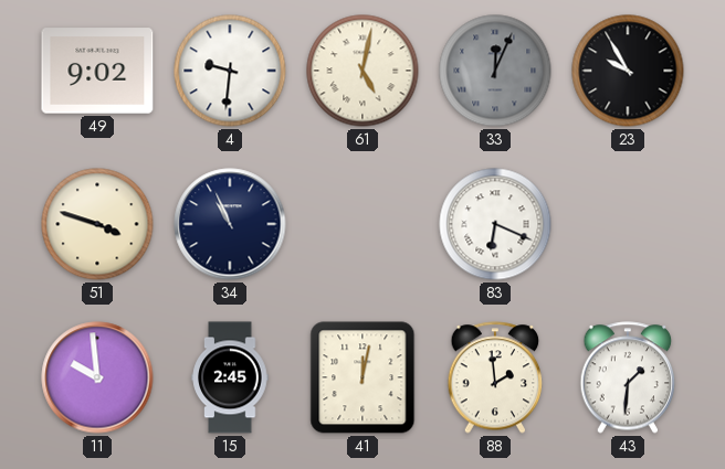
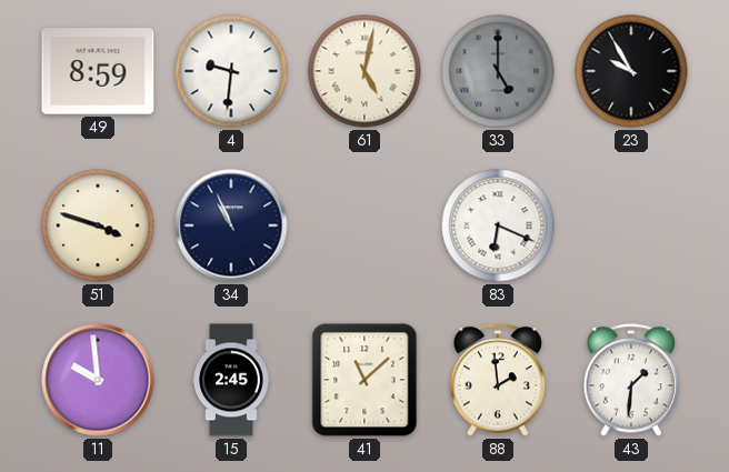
49: 9:02 -> 8:59
33: 12:04 -> 5:00
41: 12:02 -> 11:08
